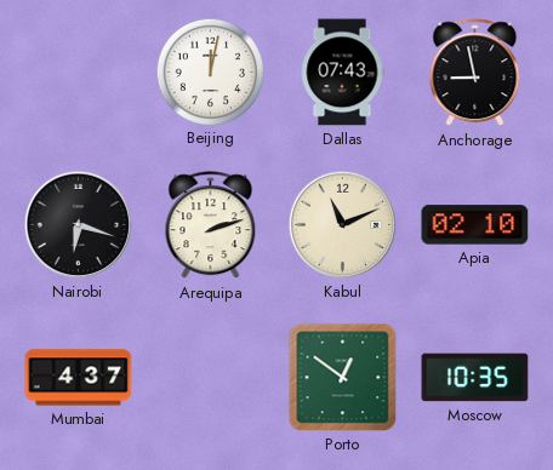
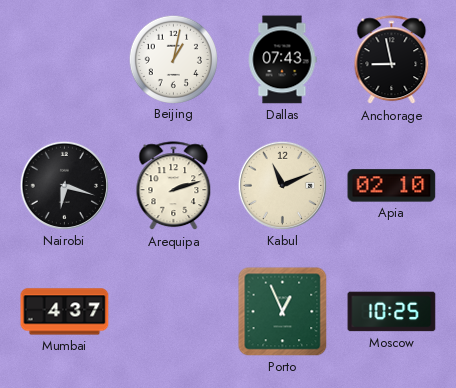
Beijing: 12:02 -> 1:02
Porto: 12:51 -> 12:56
Moscow: 10:35 -> 10:25
